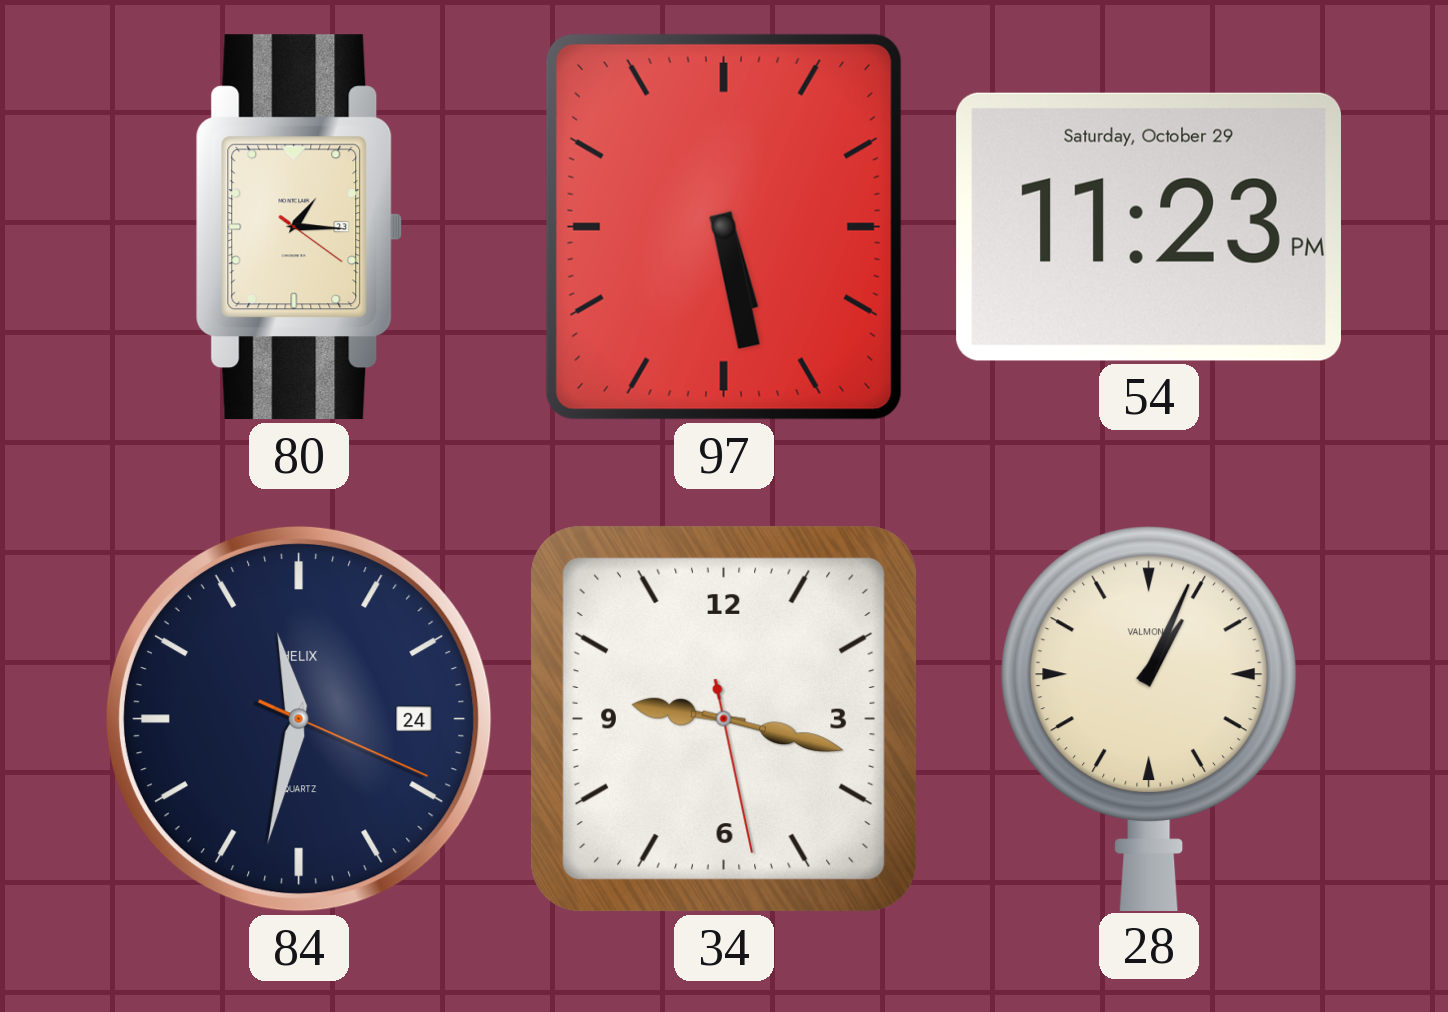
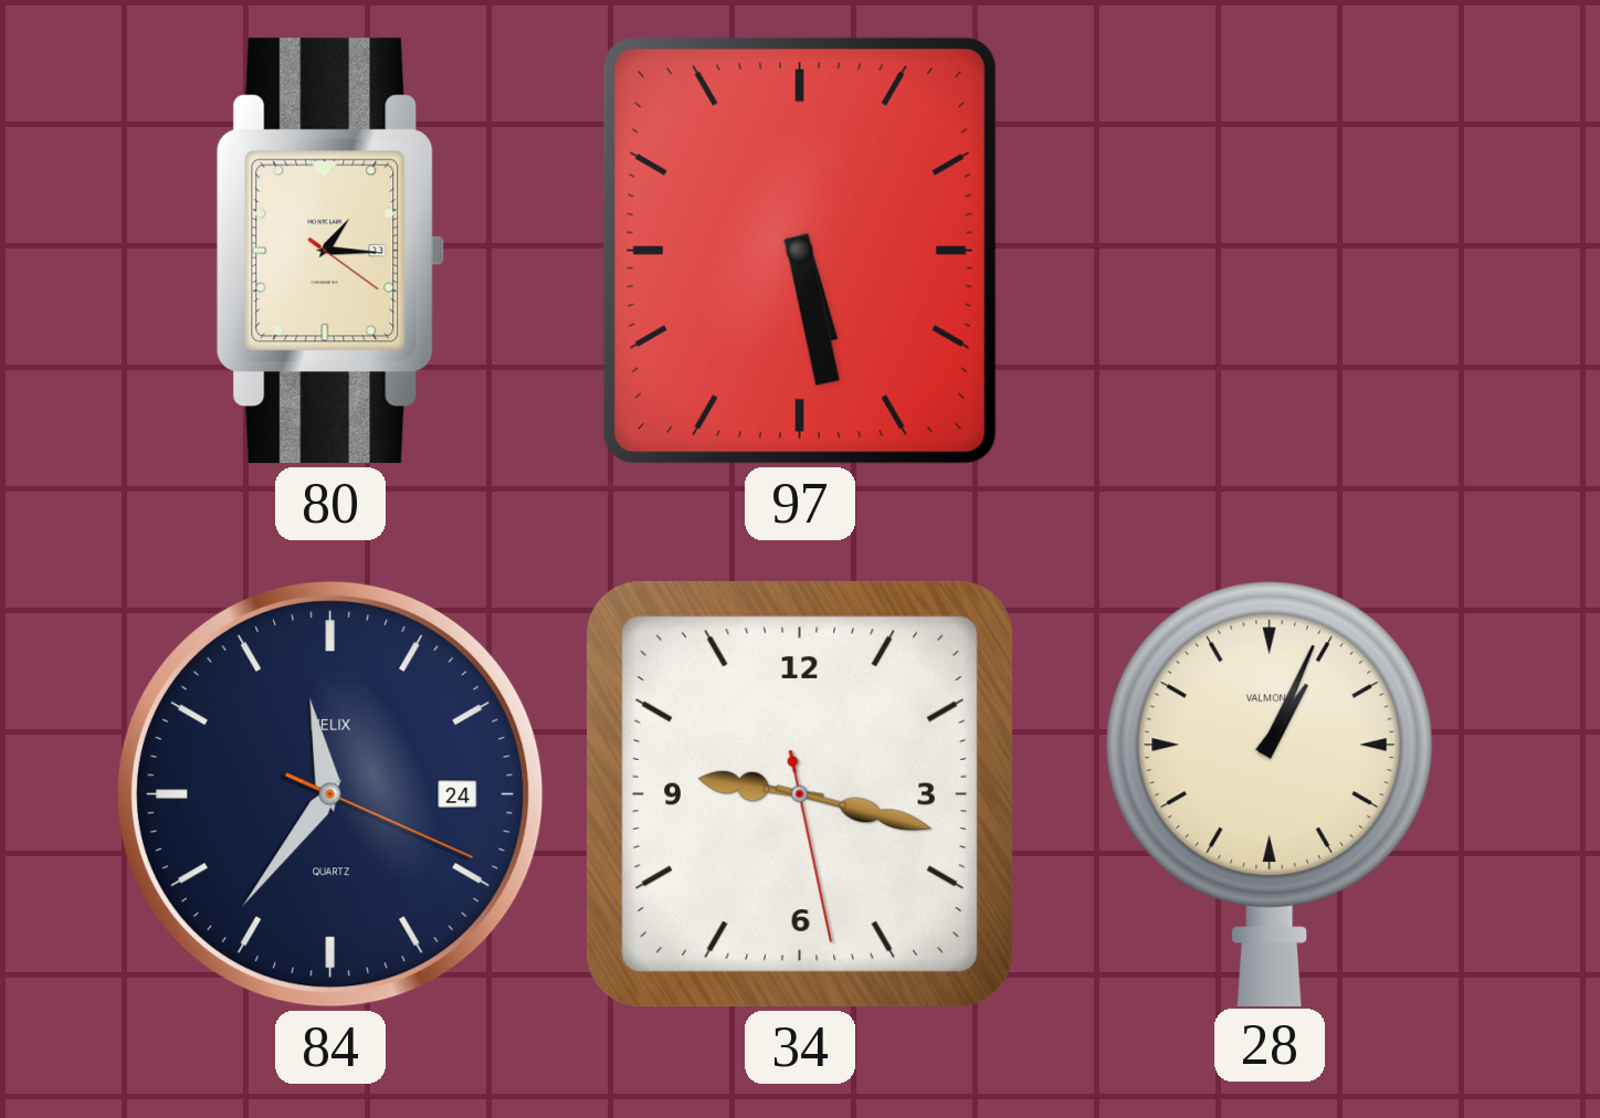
54: 11:23 -> none
84: 11:32 -> 11:36
